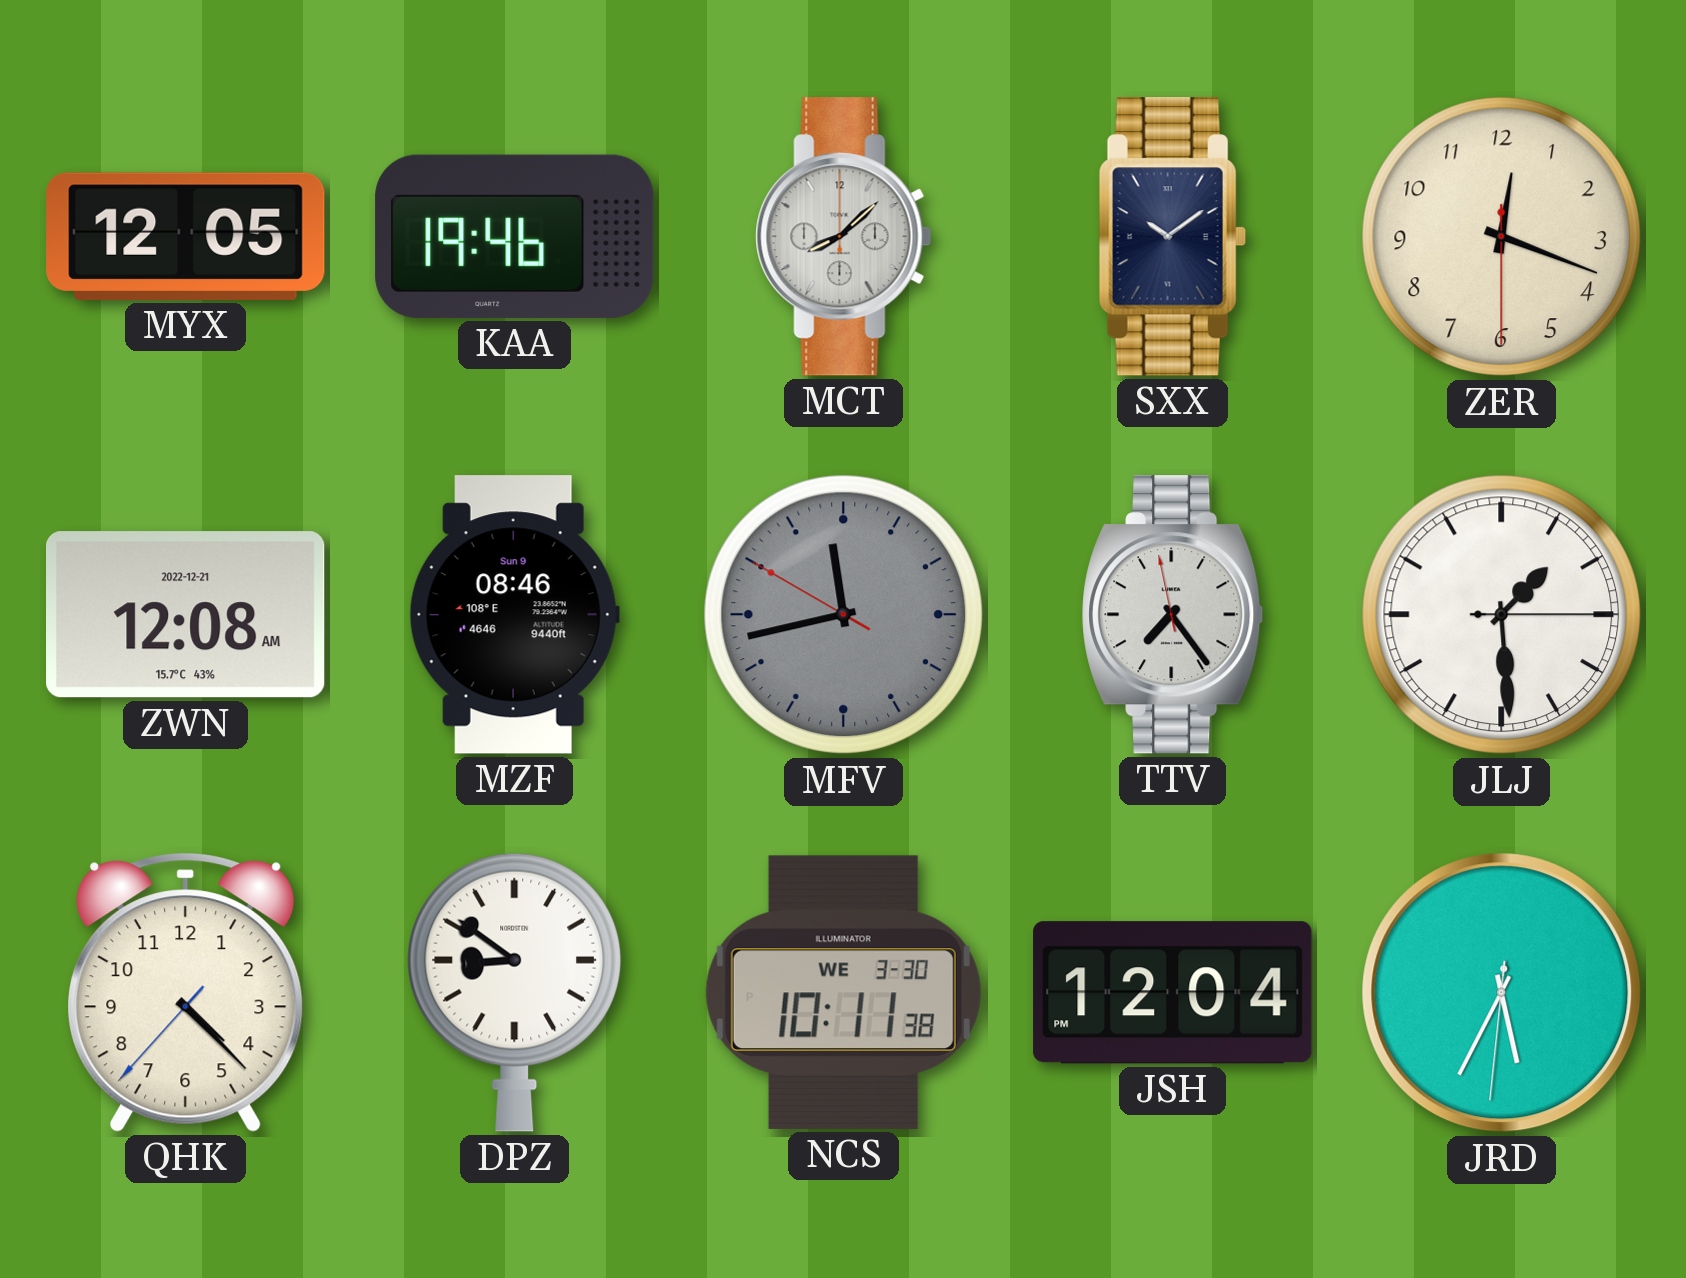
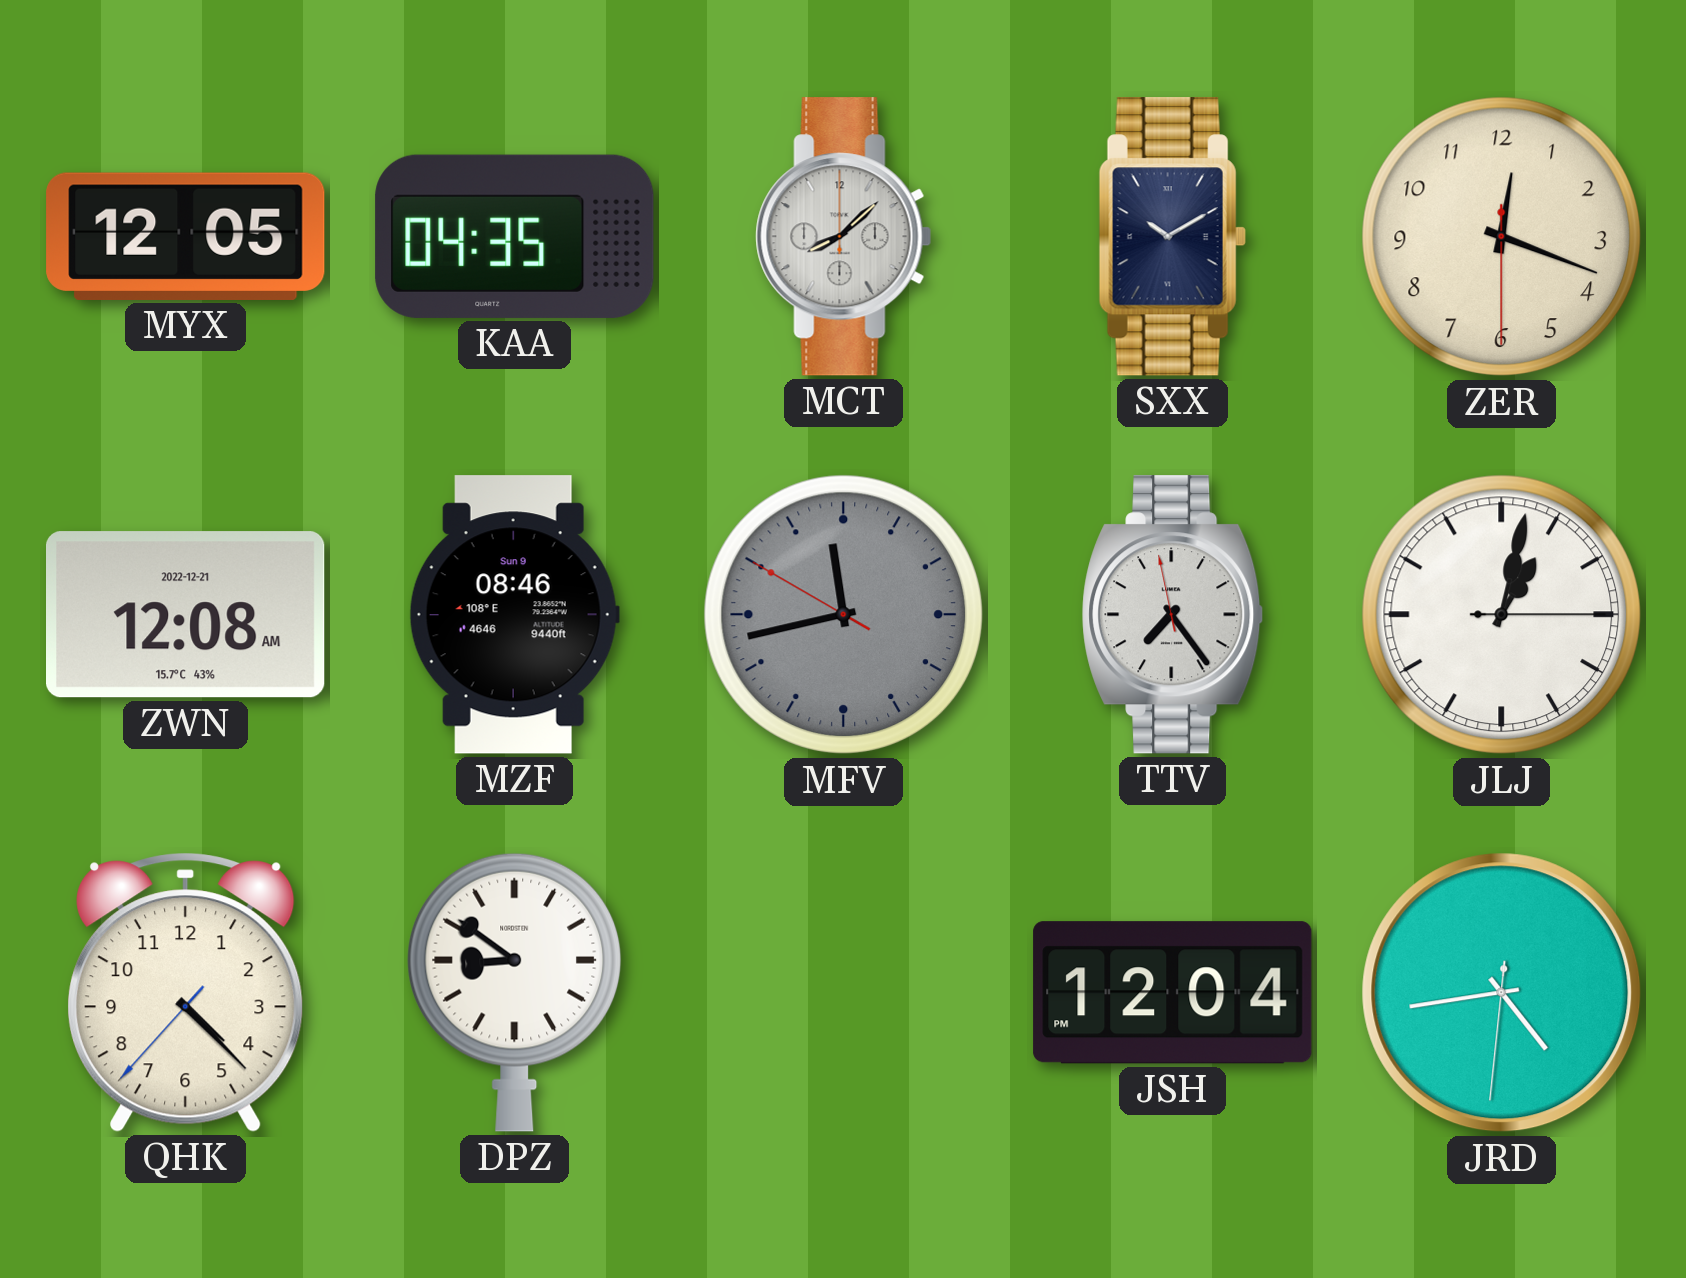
KAA: 19:46 -> 04:35
SXX: 10:09 -> 10:10
JLJ: 1:29 -> 1:02
NCS: 10:11 -> none
JRD: 5:34 -> 4:43
